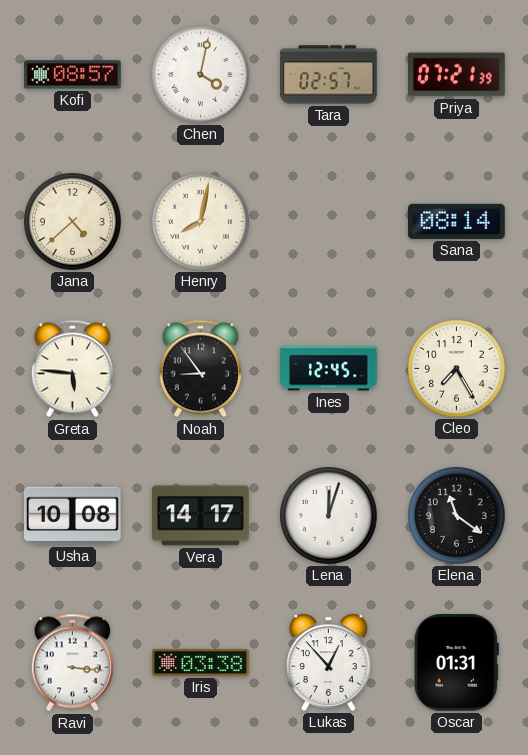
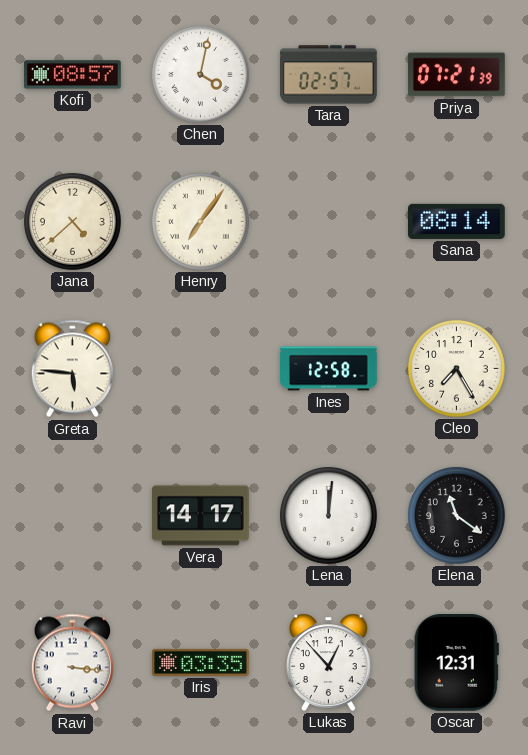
Henry: 8:02 -> 7:06
Noah: 8:54 -> none
Ines: 12:45 -> 12:58
Usha: 10:08 -> none
Lena: 12:03 -> 12:01
Iris: 03:38 -> 03:35
Oscar: 01:31 -> 12:31
